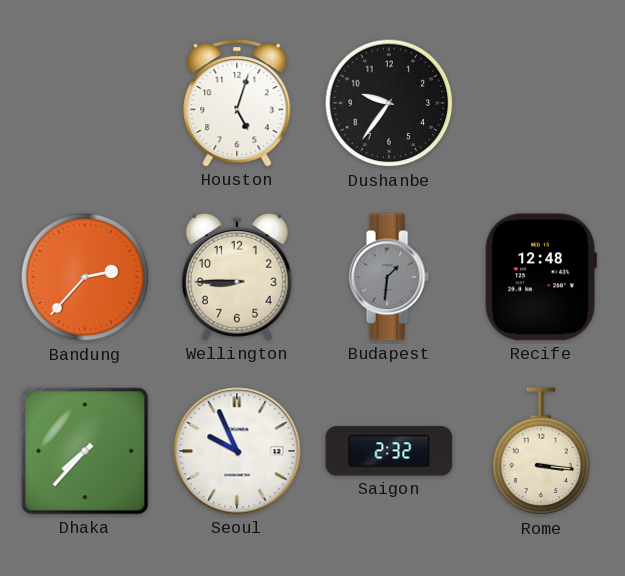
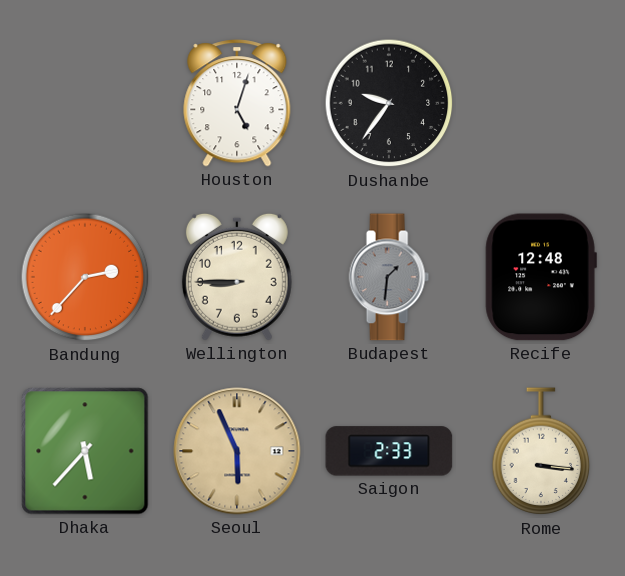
Dhaka: 7:37 -> 5:37
Seoul: 9:56 -> 5:56
Seoul dial: white -> champagne
Saigon: 2:32 -> 2:33
